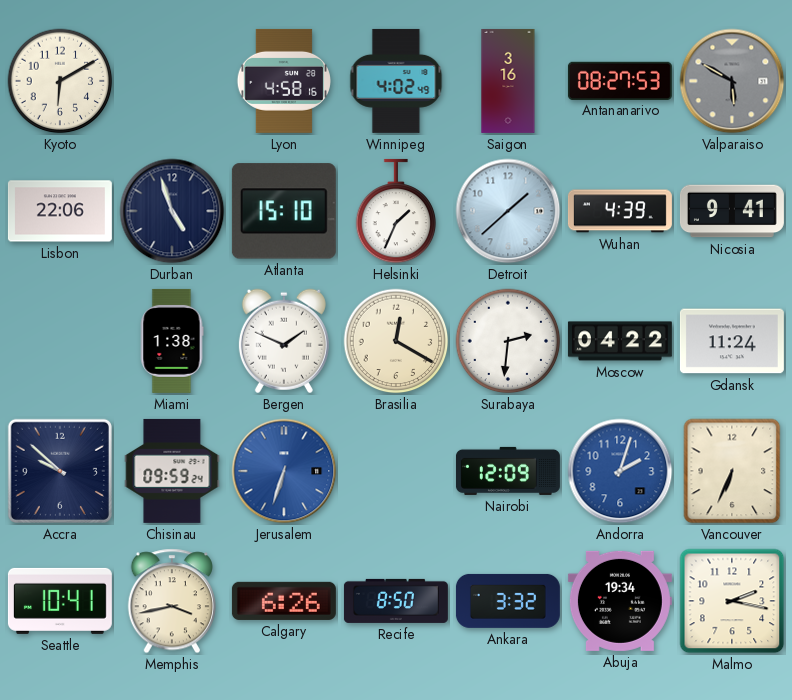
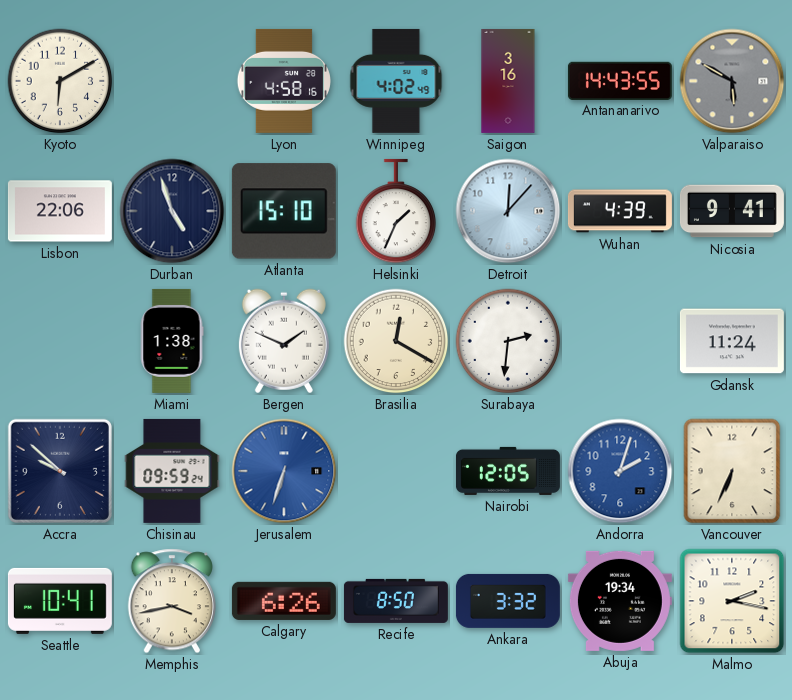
Antananarivo: 08:27 -> 14:43
Detroit: 1:38 -> 12:07
Moscow: 04:22 -> none
Nairobi: 12:09 -> 12:05
